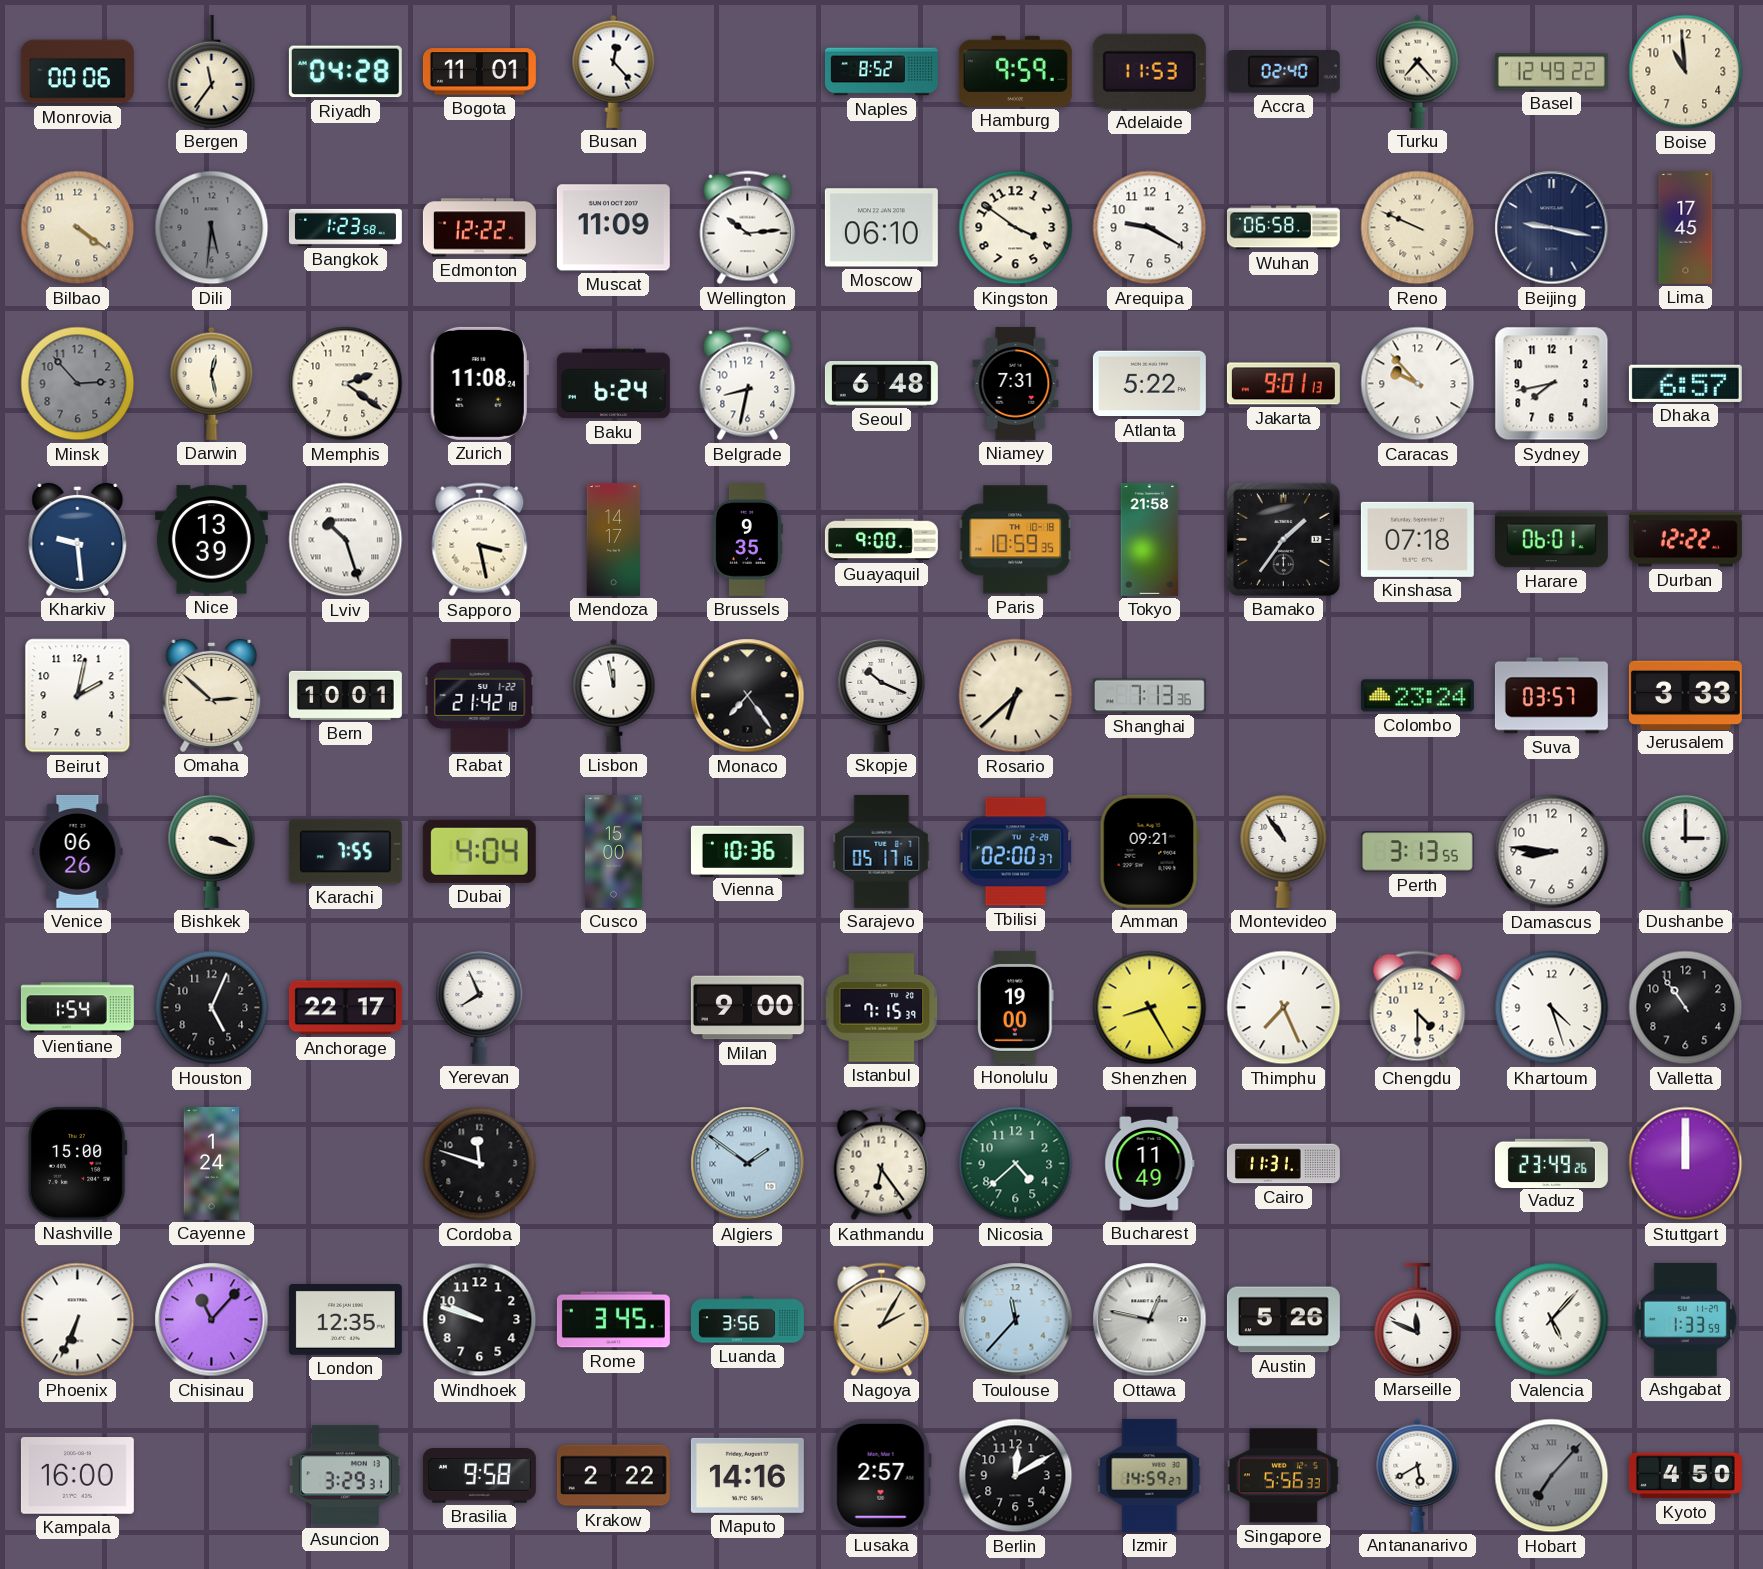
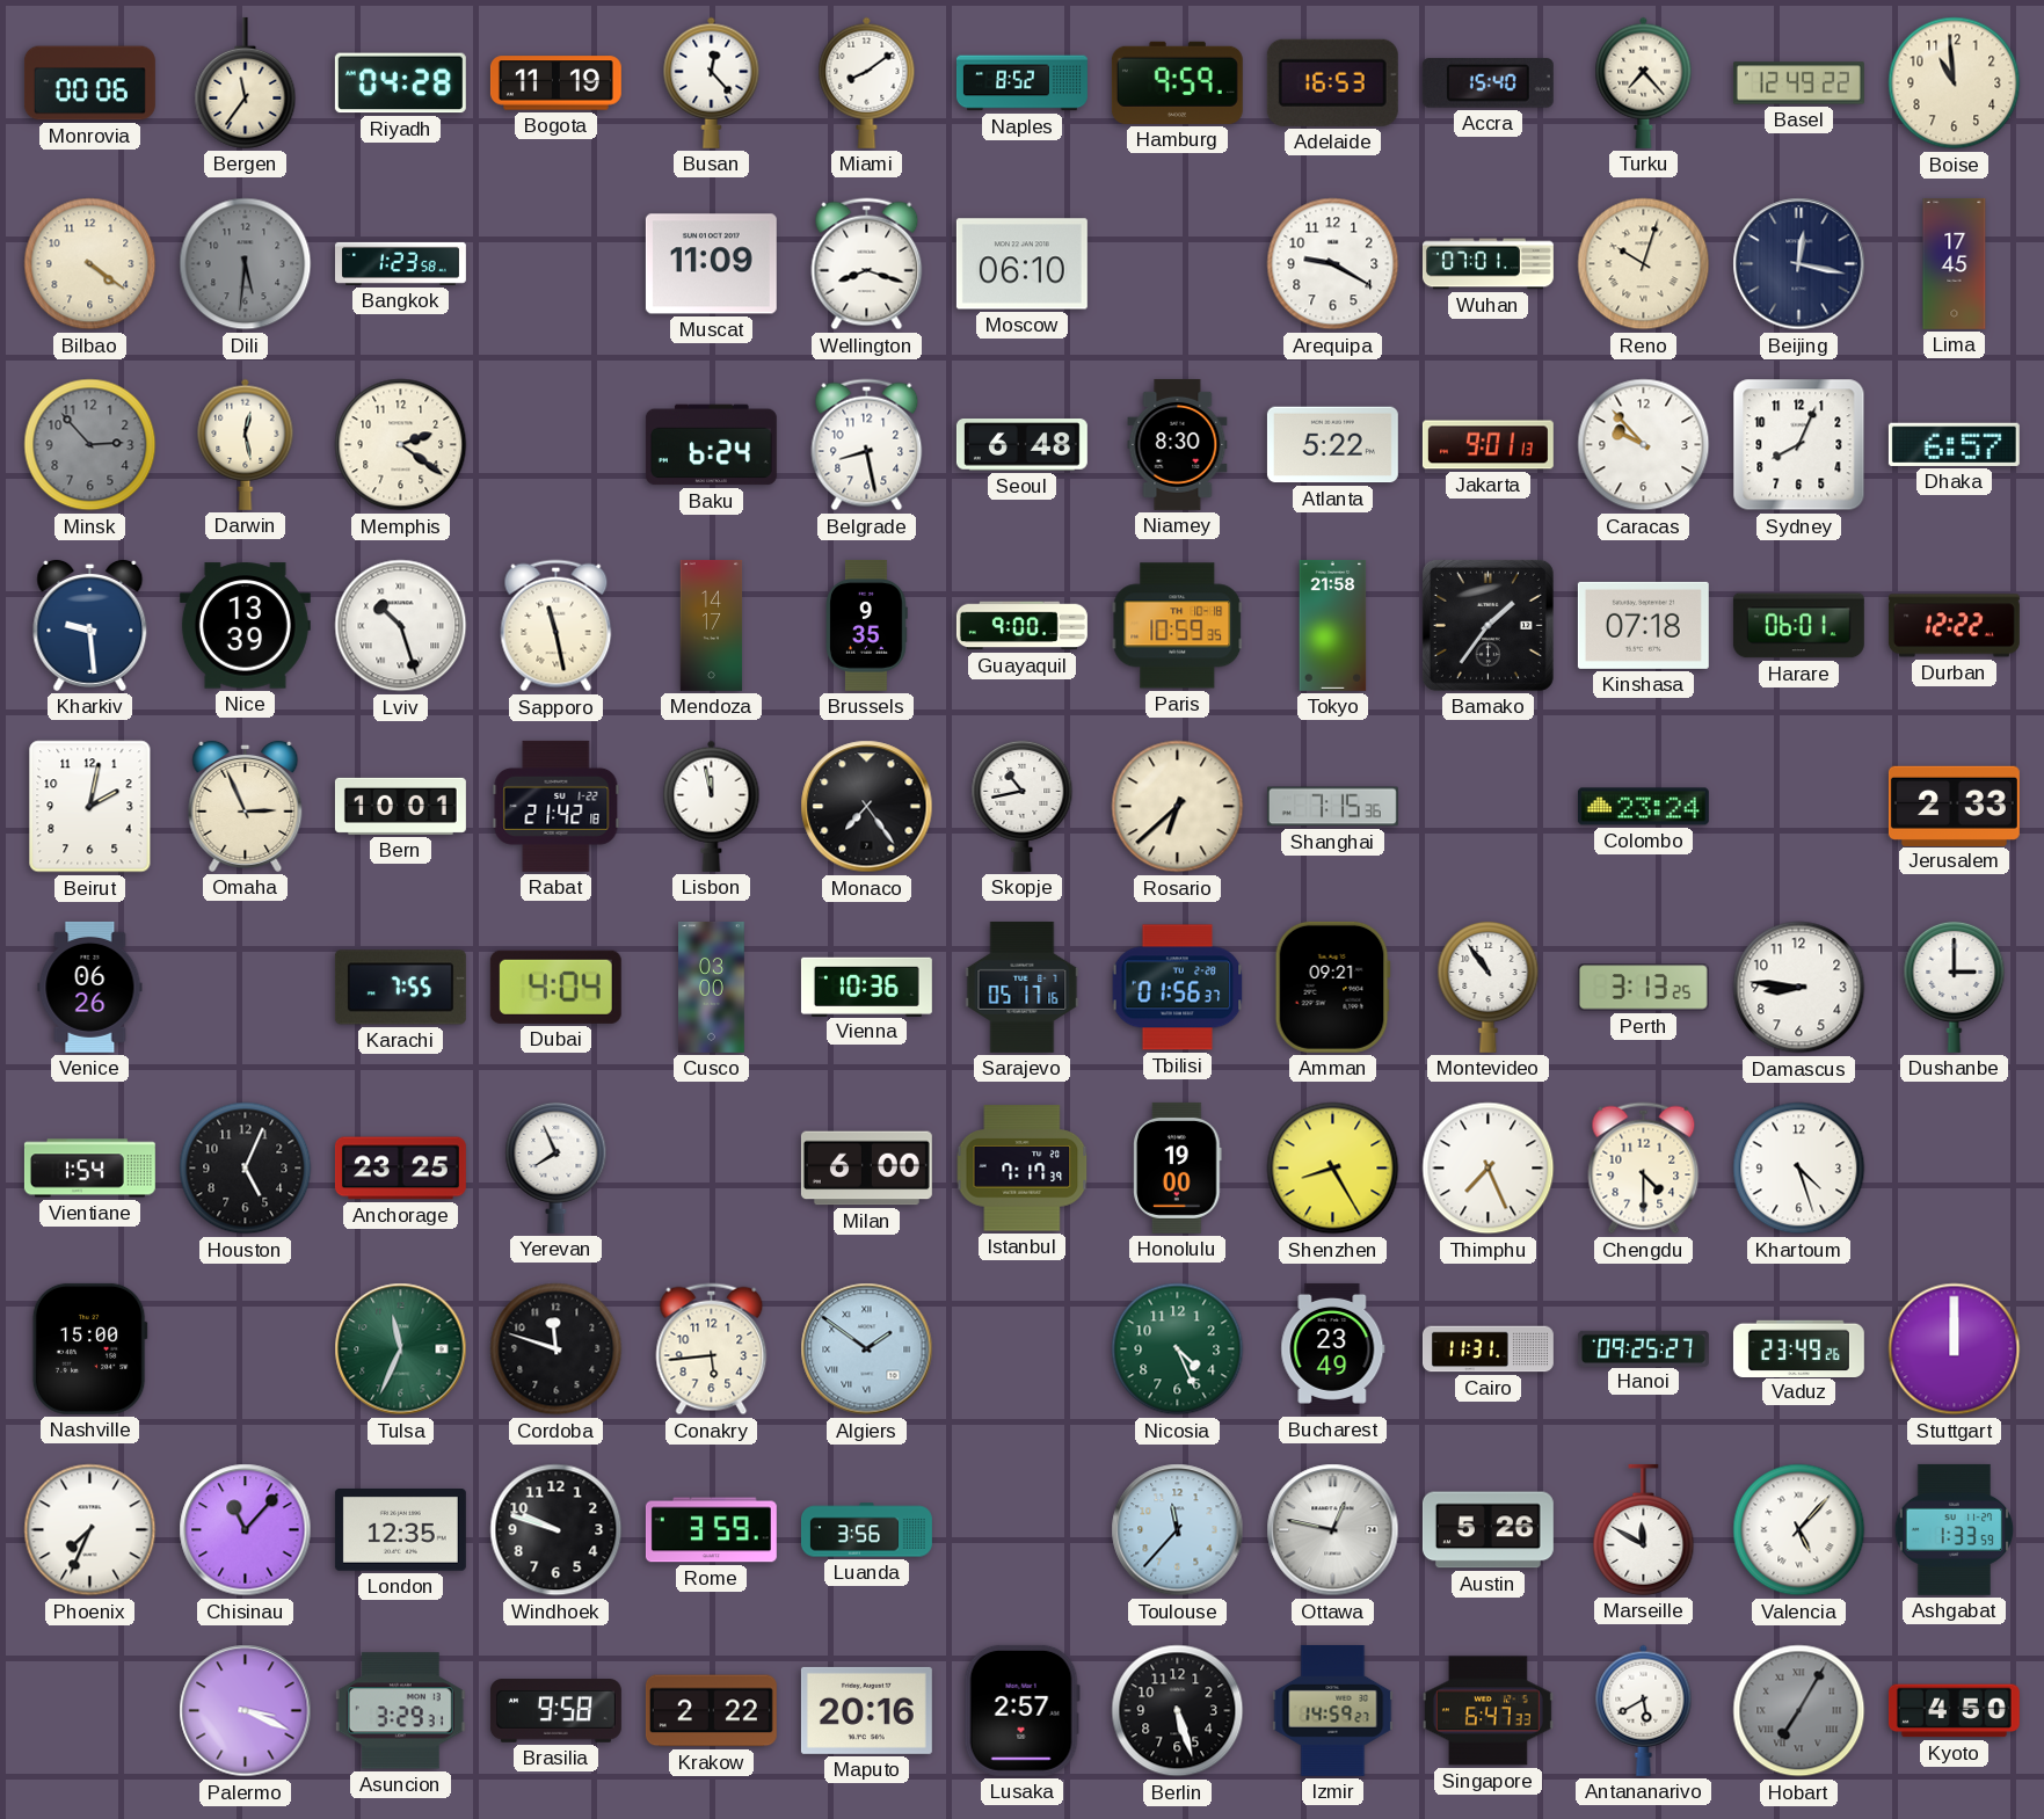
Bogota: 11:01 -> 11:19
Miami: none -> 8:09
Adelaide: 11:53 -> 16:53
Accra: 02:40 -> 15:40
Edmonton: 12:22 -> none
Wellington: 10:14 -> 8:18
Kingston: 3:51 -> none
Wuhan: 06:58 -> 07:01
Reno: 9:49 -> 10:03
Beijing: 9:17 -> 12:17
Zurich: 11:08 -> none
Belgrade: 8:32 -> 8:28
Niamey: 7:31 -> 8:30
Sydney: 7:43 -> 8:04
Sapporo: 3:28 -> 11:28
Omaha: 2:52 -> 2:56
Skopje: 10:19 -> 10:43
Shanghai: 7:13 -> 7:15
Suva: 03:57 -> none
Jerusalem: 3:33 -> 2:33
Bishkek: 3:18 -> none
Cusco: 15:00 -> 03:00
Tbilisi: 02:00 -> 01:56
Perth: 3:13:55 -> 3:13:25
Anchorage: 22:17 -> 23:25
Milan: 9:00 -> 6:00
Istanbul: 7:15 -> 7:17
Valletta: 10:54 -> none
Cayenne: 1:24 -> none
Tulsa: none -> 11:34
Conakry: none -> 5:44
Kathmandu: 6:24 -> none
Nicosia: 4:38 -> 4:26
Bucharest: 11:49 -> 23:49
Hanoi: none -> 09:25
Phoenix: 6:34 -> 7:34
Rome: 3:45 -> 3:59
Nagoya: 2:05 -> none
Marseille: 11:49 -> 11:50
Kampala: 16:00 -> none
Palermo: none -> 3:19
Maputo: 14:16 -> 20:16
Berlin: 12:10 -> 5:27
Singapore: 5:56 -> 6:47
Hobart: 7:07 -> 7:05
